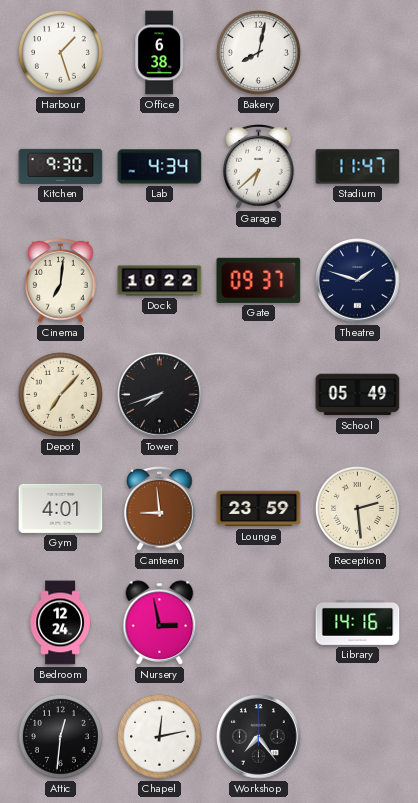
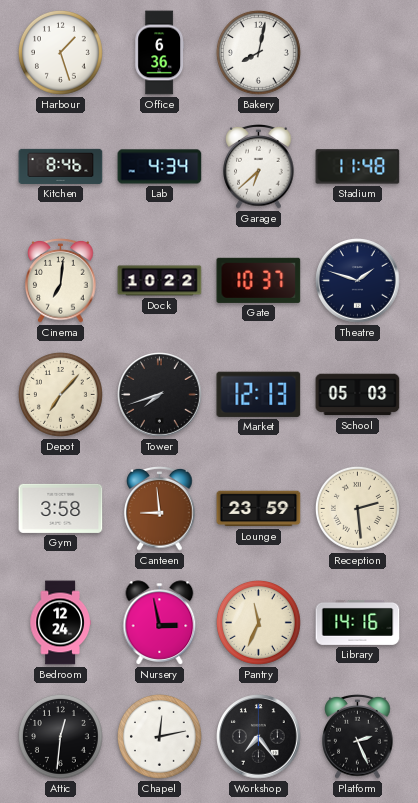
Office: 6:38 -> 6:36
Kitchen: 9:30 -> 8:46
Stadium: 11:47 -> 11:48
Gate: 09:37 -> 10:37
Market: none -> 12:13
School: 05:49 -> 05:03
Gym: 4:01 -> 3:58
Pantry: none -> 11:34
Platform: none -> 2:26
